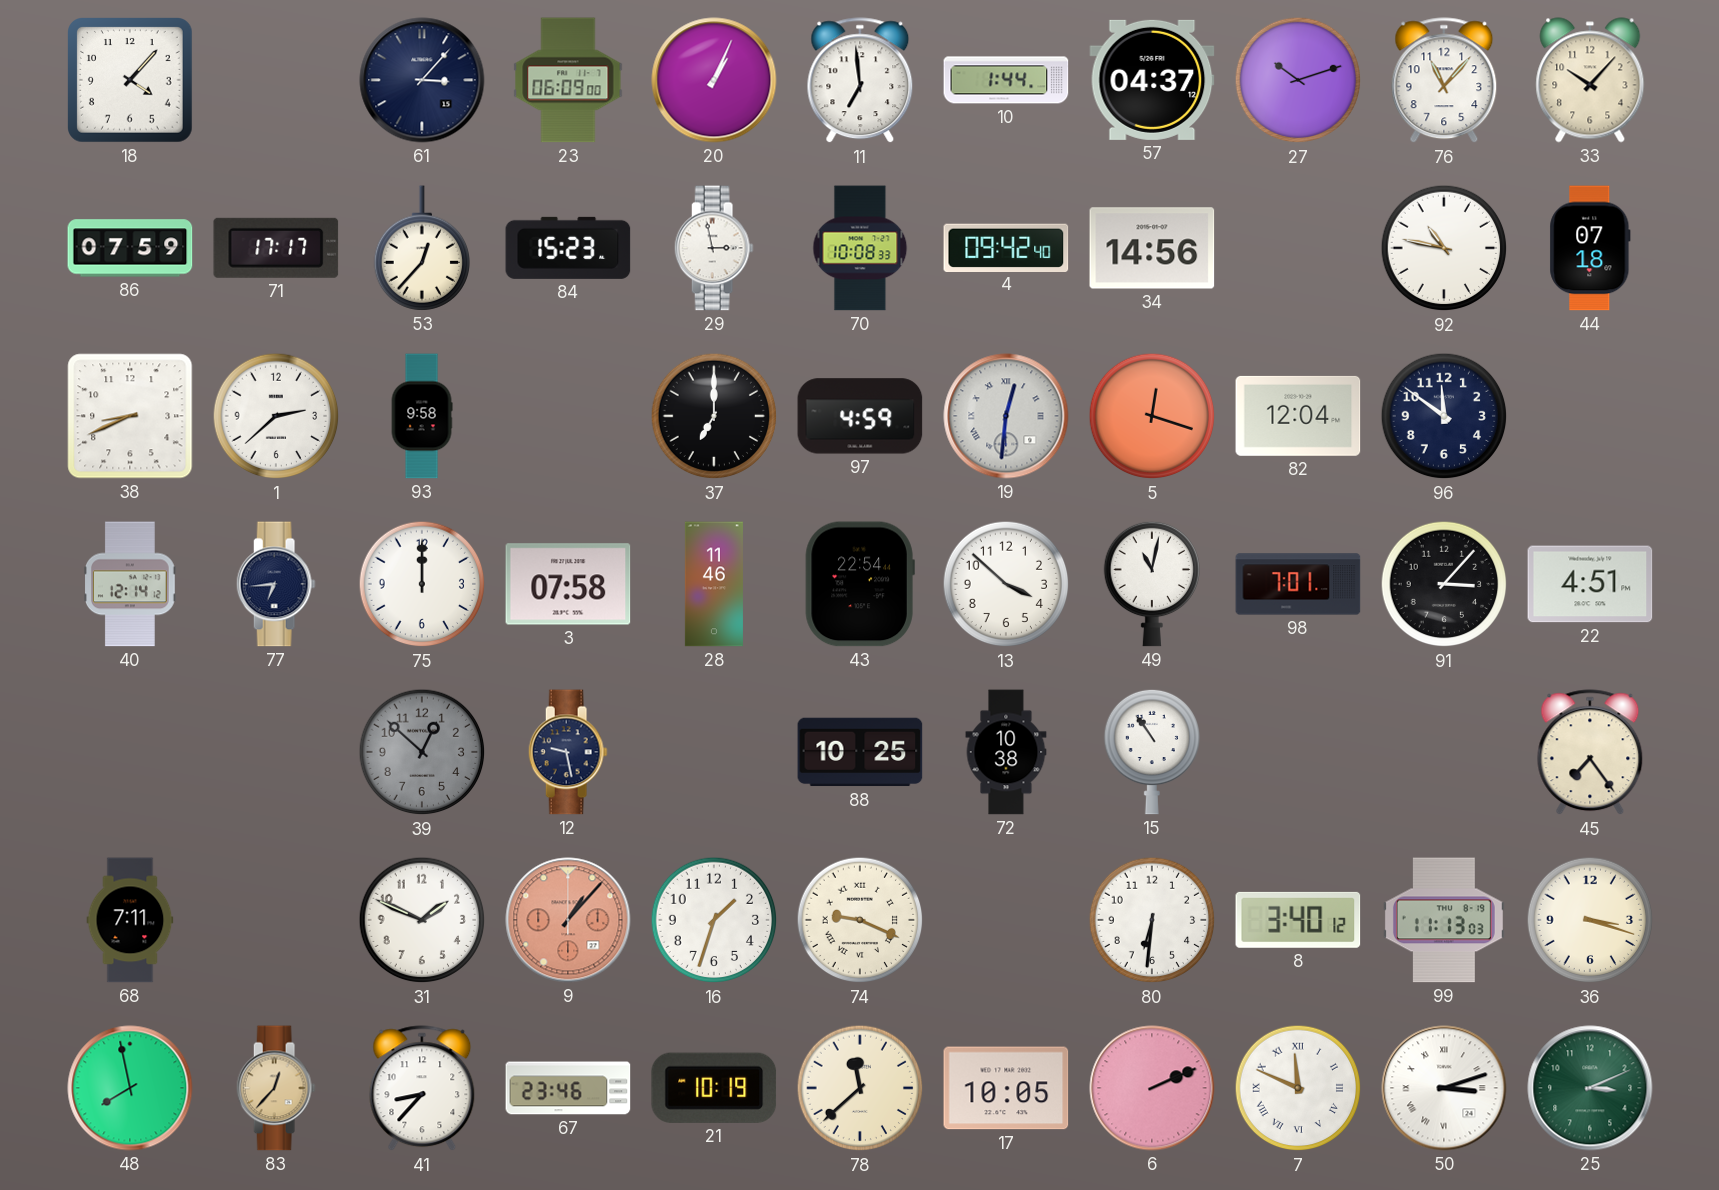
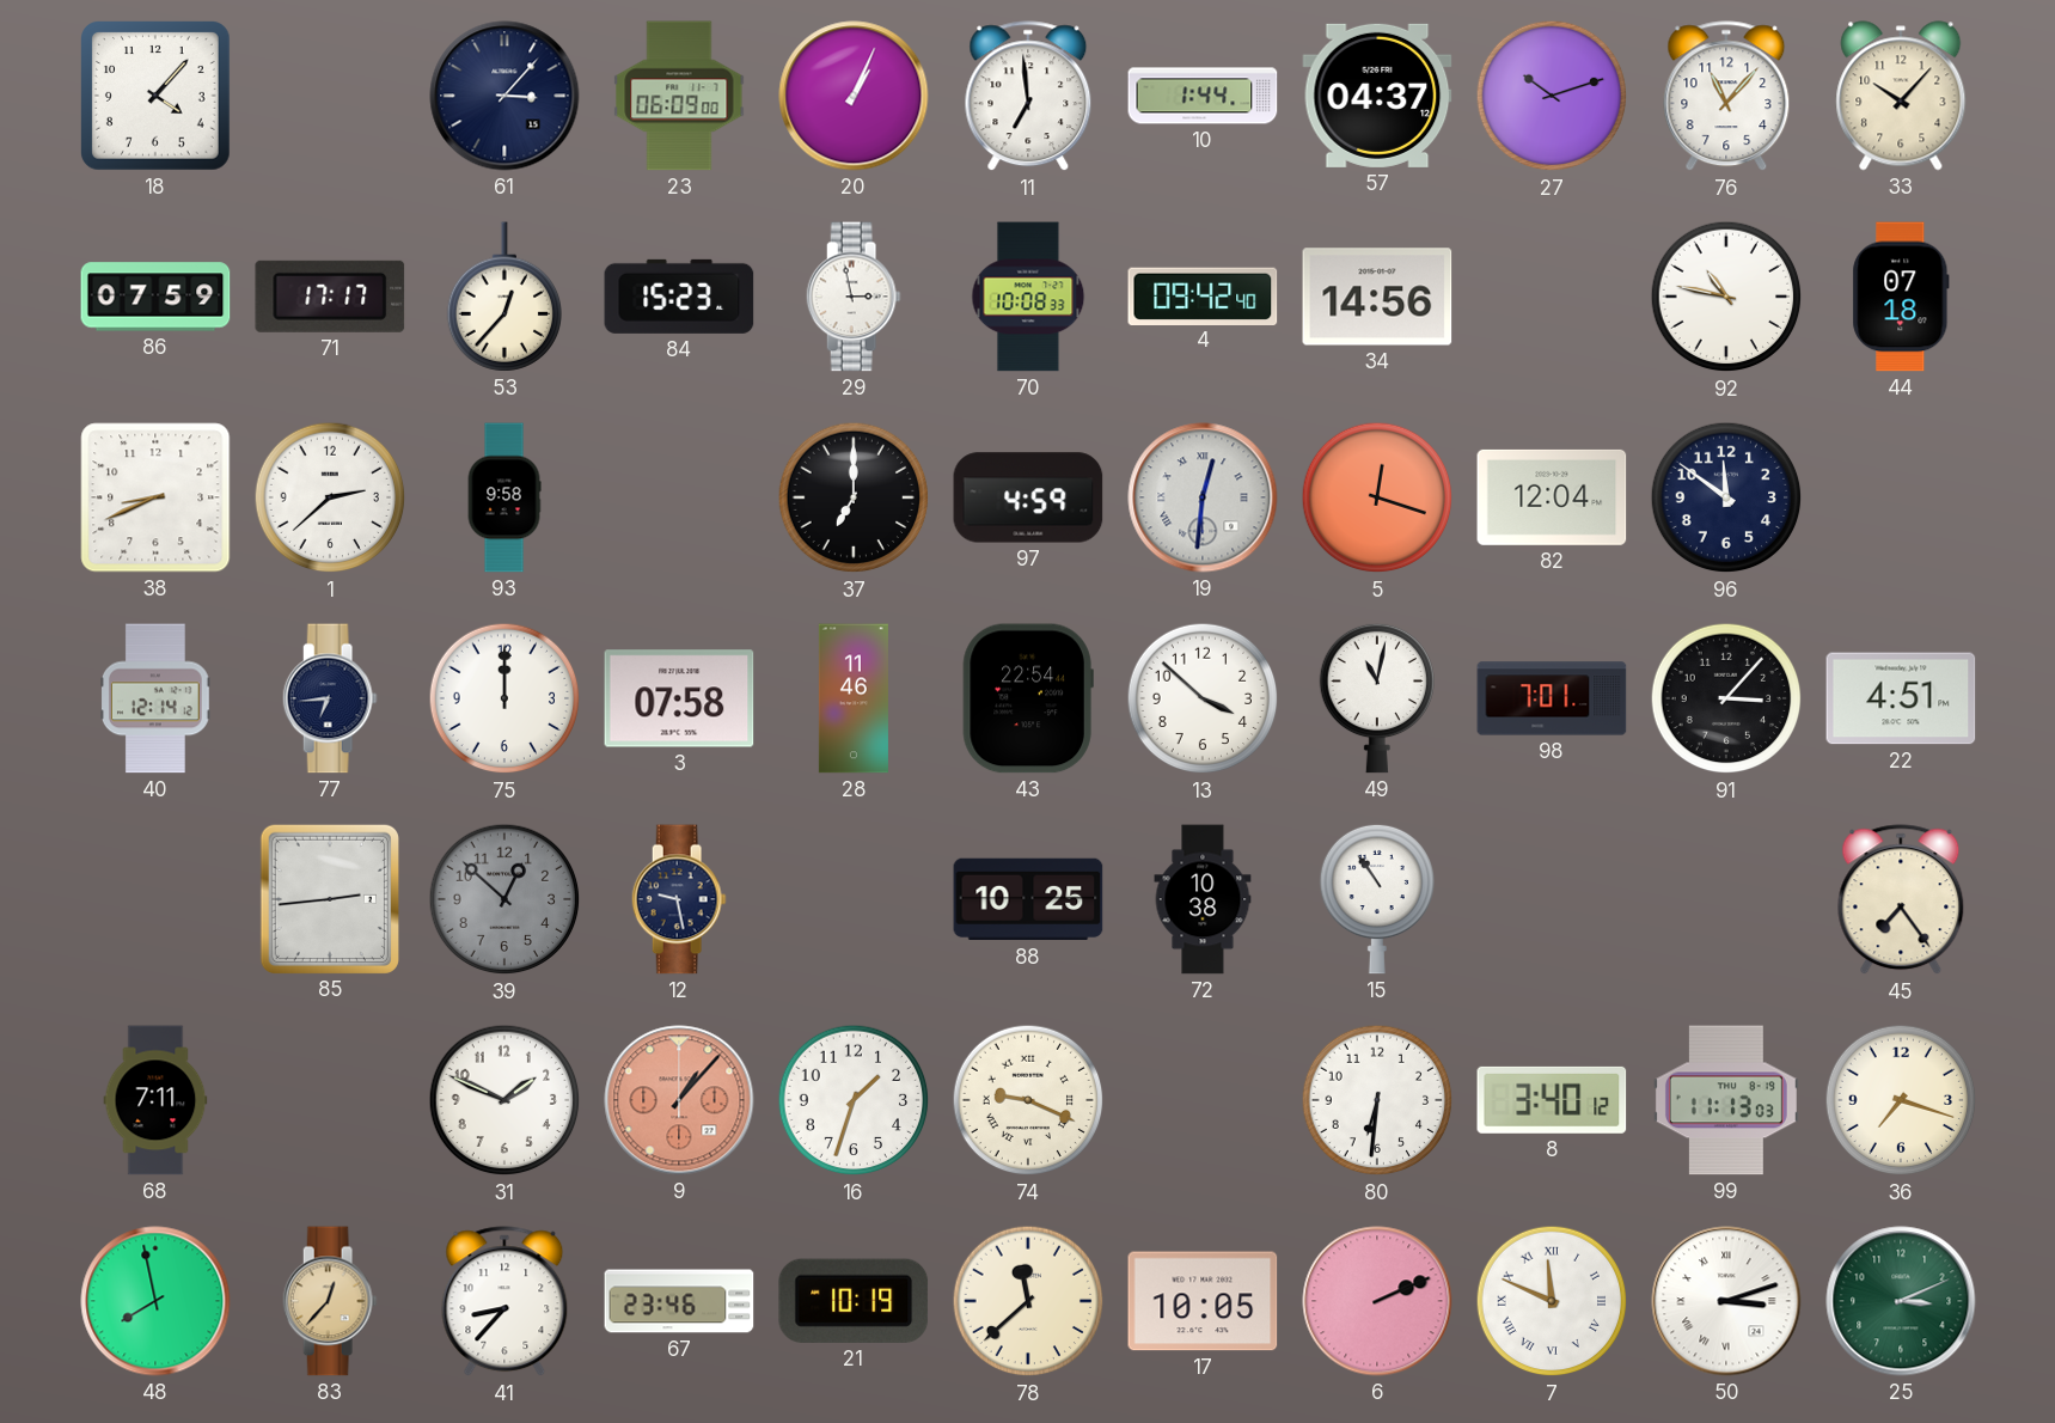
85: none -> 2:44
36: 3:18 -> 7:18
